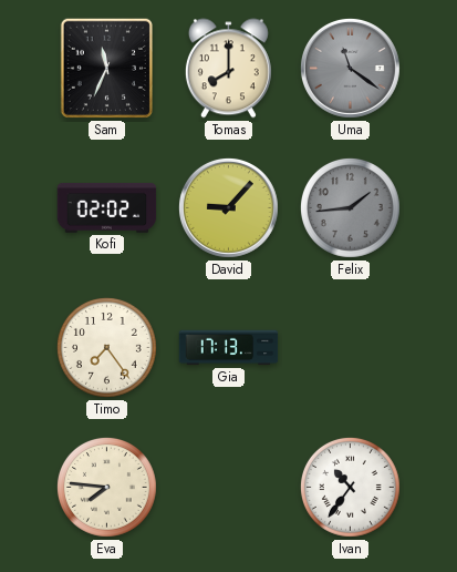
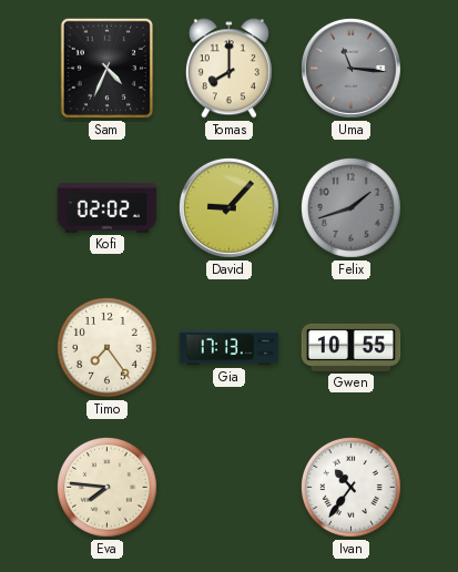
Sam: 11:34 -> 4:34
Uma: 11:21 -> 11:16
Felix: 1:44 -> 1:42
Gwen: none -> 10:55
